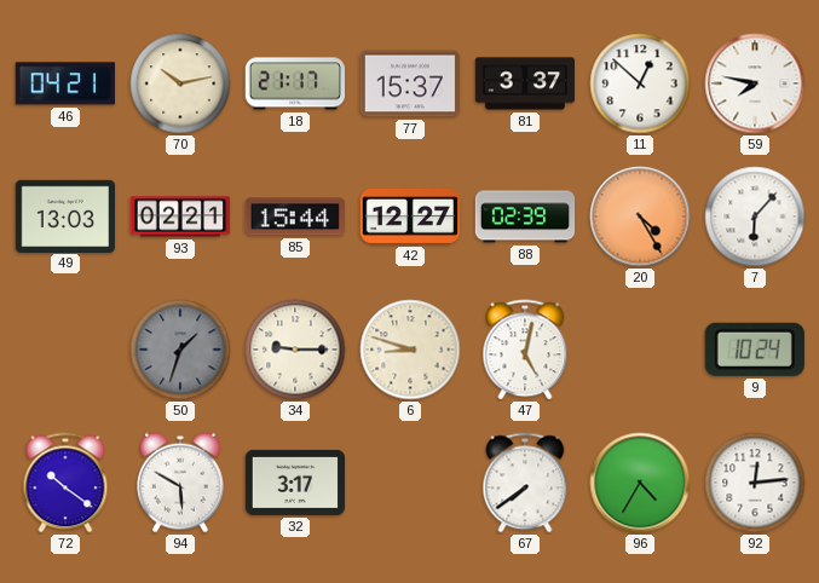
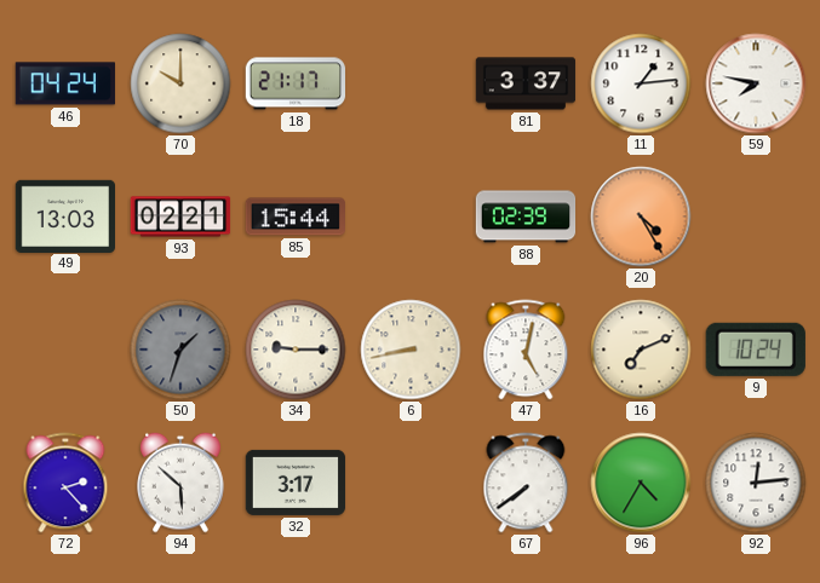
46: 04:21 -> 04:24
70: 10:13 -> 10:00
77: 15:37 -> none
11: 12:52 -> 1:14
42: 12:27 -> none
7: 6:07 -> none
6: 8:48 -> 8:43
16: none -> 7:11
72: 10:21 -> 2:23
94: 5:50 -> 5:52
